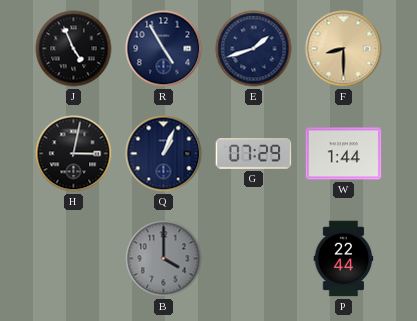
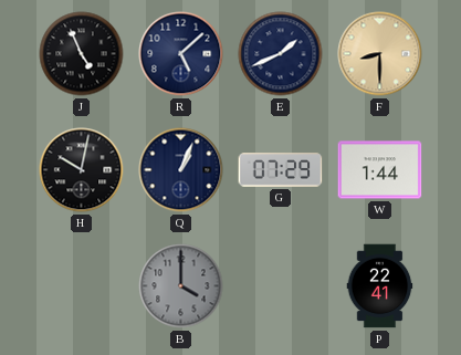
R: 4:55 -> 5:08
E: 1:42 -> 1:41
H: 3:02 -> 10:02
P: 22:44 -> 22:41
